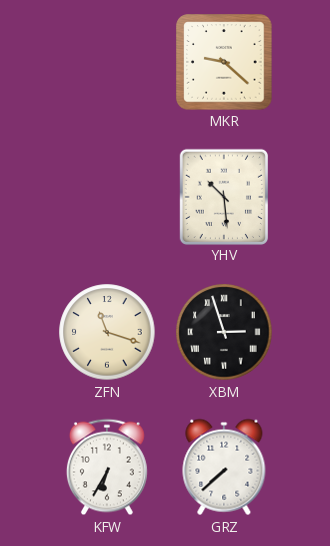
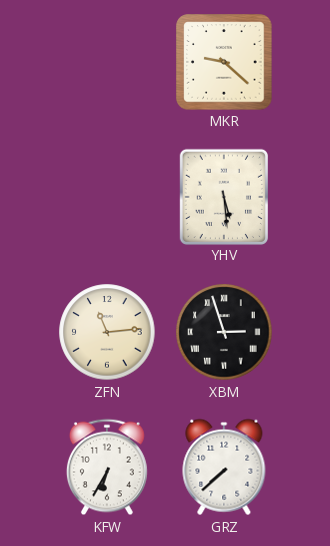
YHV: 10:29 -> 5:29
ZFN: 11:18 -> 11:14
